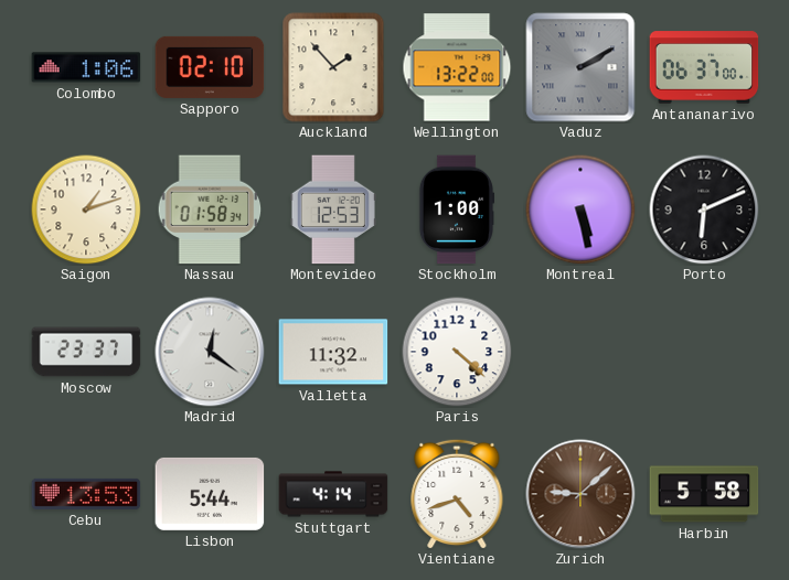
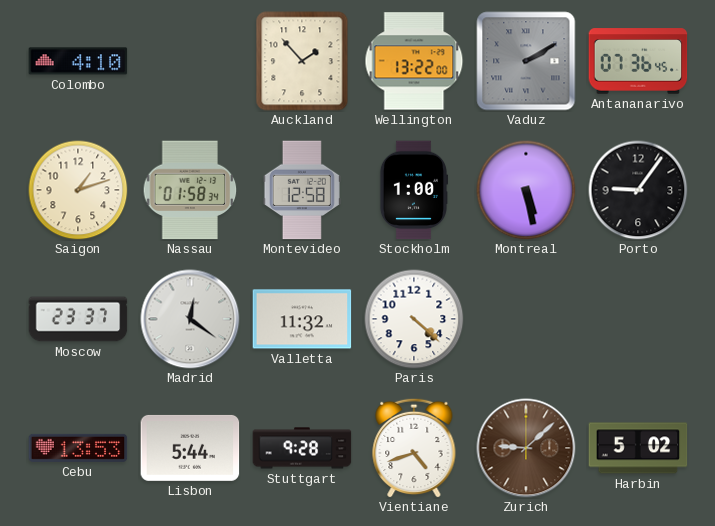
Colombo: 1:06 -> 4:10
Sapporo: 02:10 -> none
Antananarivo: 06:37 -> 07:36
Montevideo: 12:53 -> 12:58
Porto: 6:11 -> 9:06
Stuttgart: 4:14 -> 9:28
Harbin: 5:58 -> 5:02
